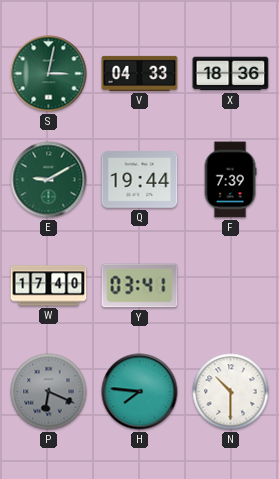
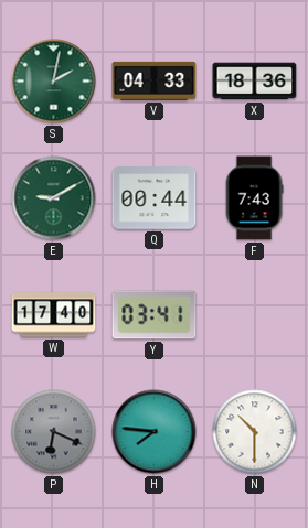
S: 3:02 -> 2:02
Q: 19:44 -> 00:44
F: 7:39 -> 7:43
